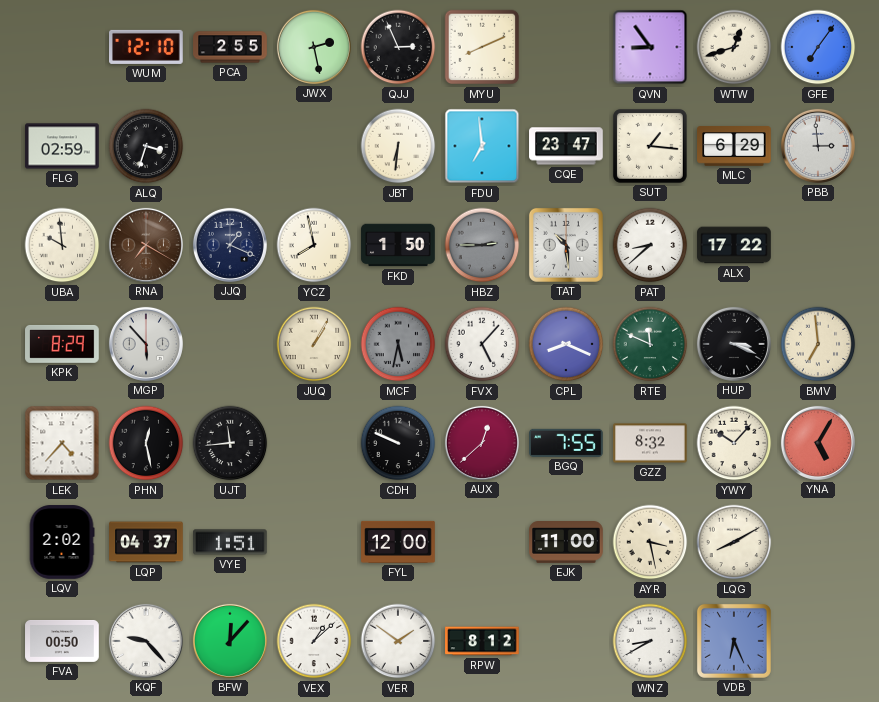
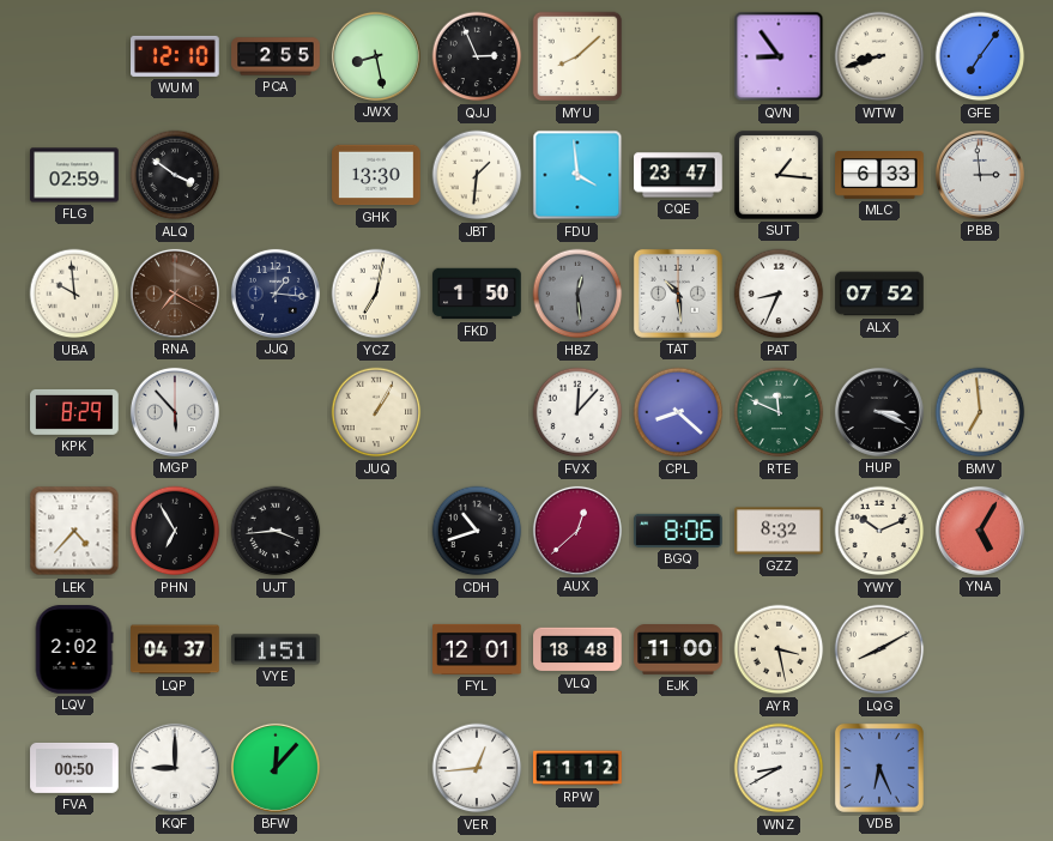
JWX: 2:28 -> 8:28
MYU: 8:11 -> 8:08
WTW: 12:42 -> 8:42
ALQ: 3:33 -> 3:51
GHK: none -> 13:30
JBT: 6:31 -> 1:31
FDU: 6:59 -> 3:59
MLC: 6:29 -> 6:33
JJQ: 1:19 -> 1:16
YCZ: 7:58 -> 7:02
HBZ: 2:45 -> 12:29
PAT: 8:38 -> 8:34
ALX: 17:22 -> 07:52
MCF: 5:32 -> none
FVX: 5:07 -> 12:07
CPL: 8:19 -> 8:22
PHN: 12:28 -> 6:55
UJT: 11:44 -> 3:44
CDH: 9:49 -> 10:42
BGQ: 7:55 -> 8:06
YWY: 10:07 -> 10:11
FYL: 12:00 -> 12:01
VLQ: none -> 18:48
KQF: 9:23 -> 9:00
VEX: 1:08 -> none
VER: 1:51 -> 12:44
RPW: 8:12 -> 11:12
